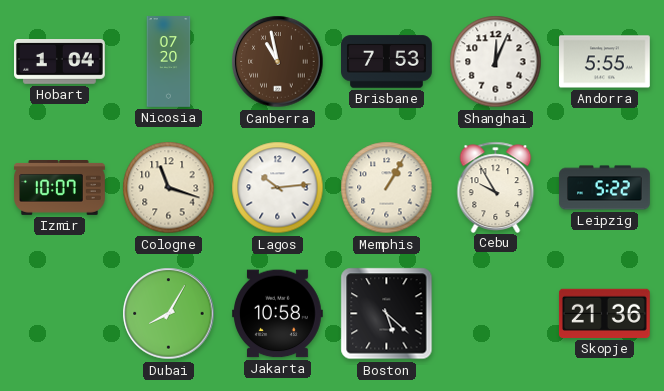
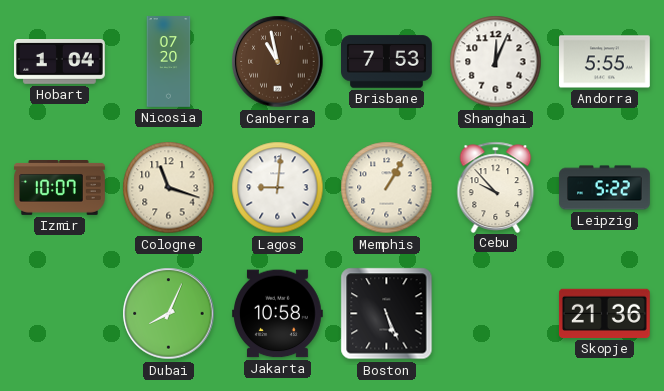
Lagos: 10:14 -> 9:01
Cebu: 9:55 -> 9:53
Dubai: 8:05 -> 8:04
Boston: 5:22 -> 5:26
